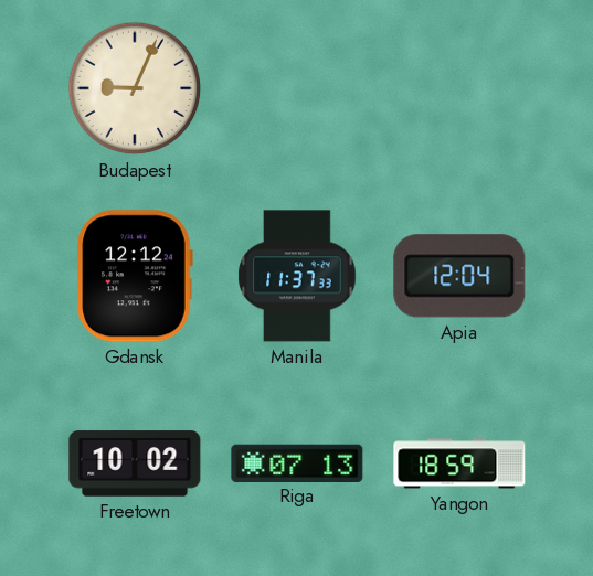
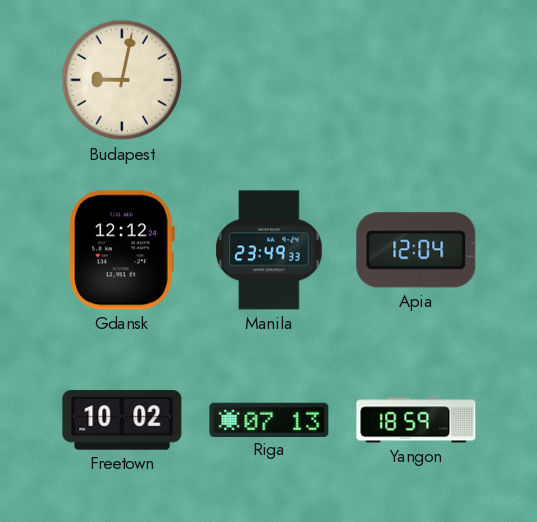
Budapest: 9:04 -> 9:02
Manila: 11:37 -> 23:49
